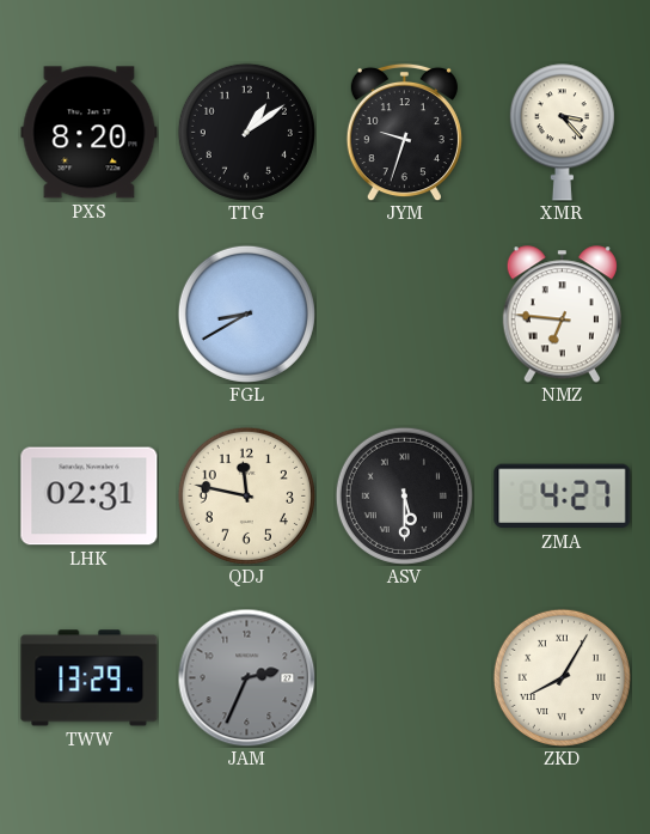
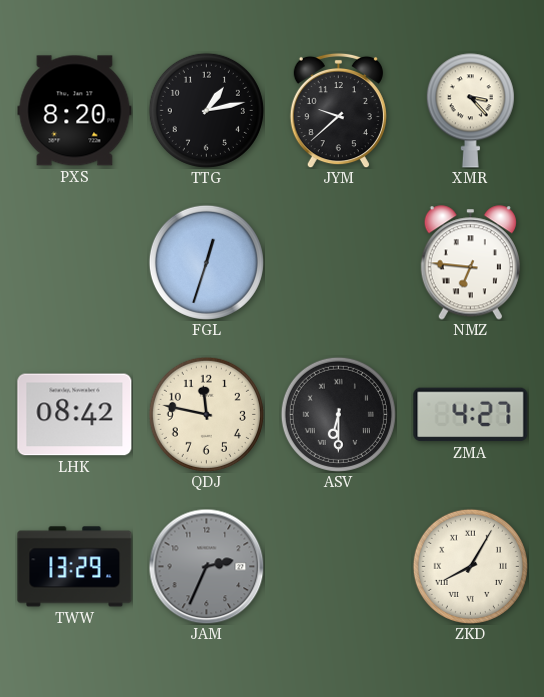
TTG: 1:09 -> 1:13
JYM: 9:33 -> 9:38
FGL: 8:40 -> 12:33
LHK: 02:31 -> 08:42
ASV: 5:30 -> 6:30
